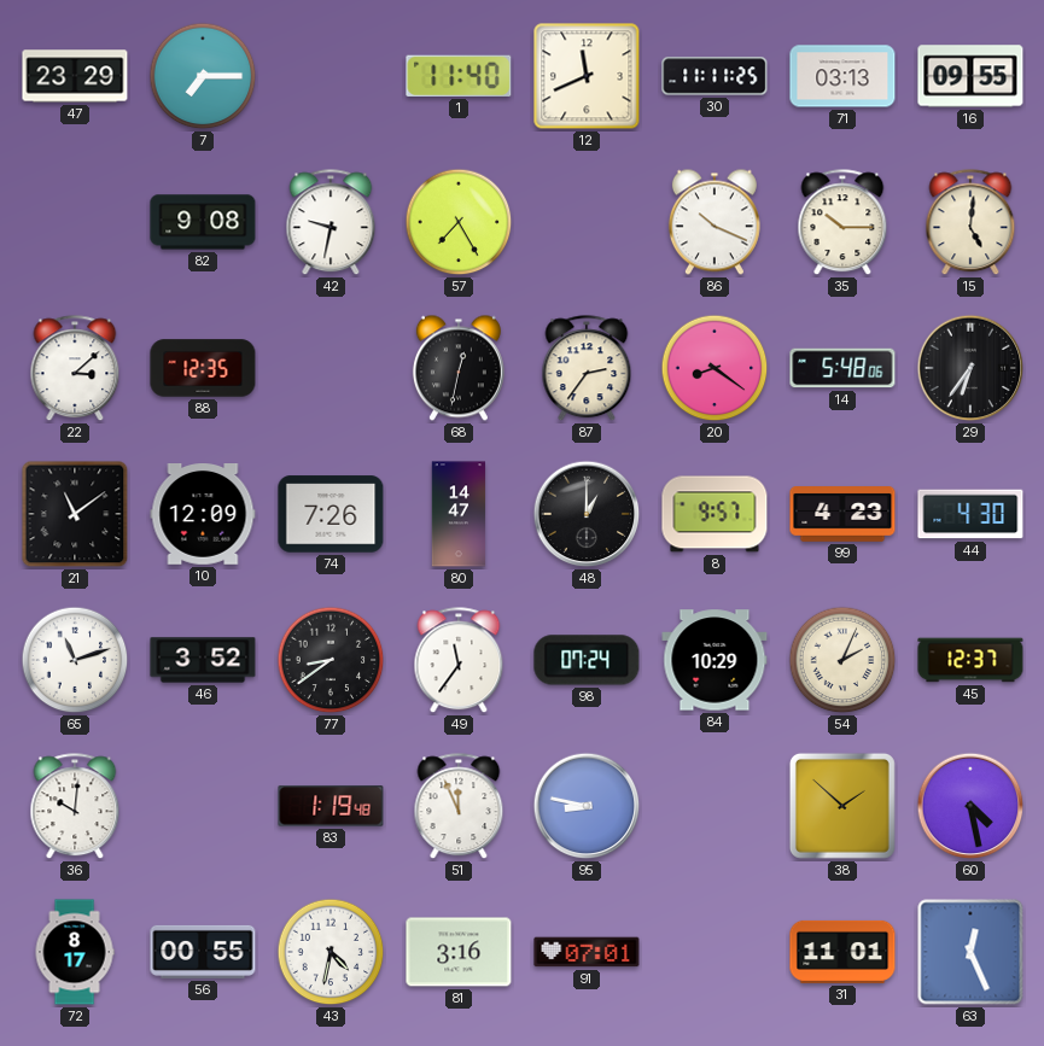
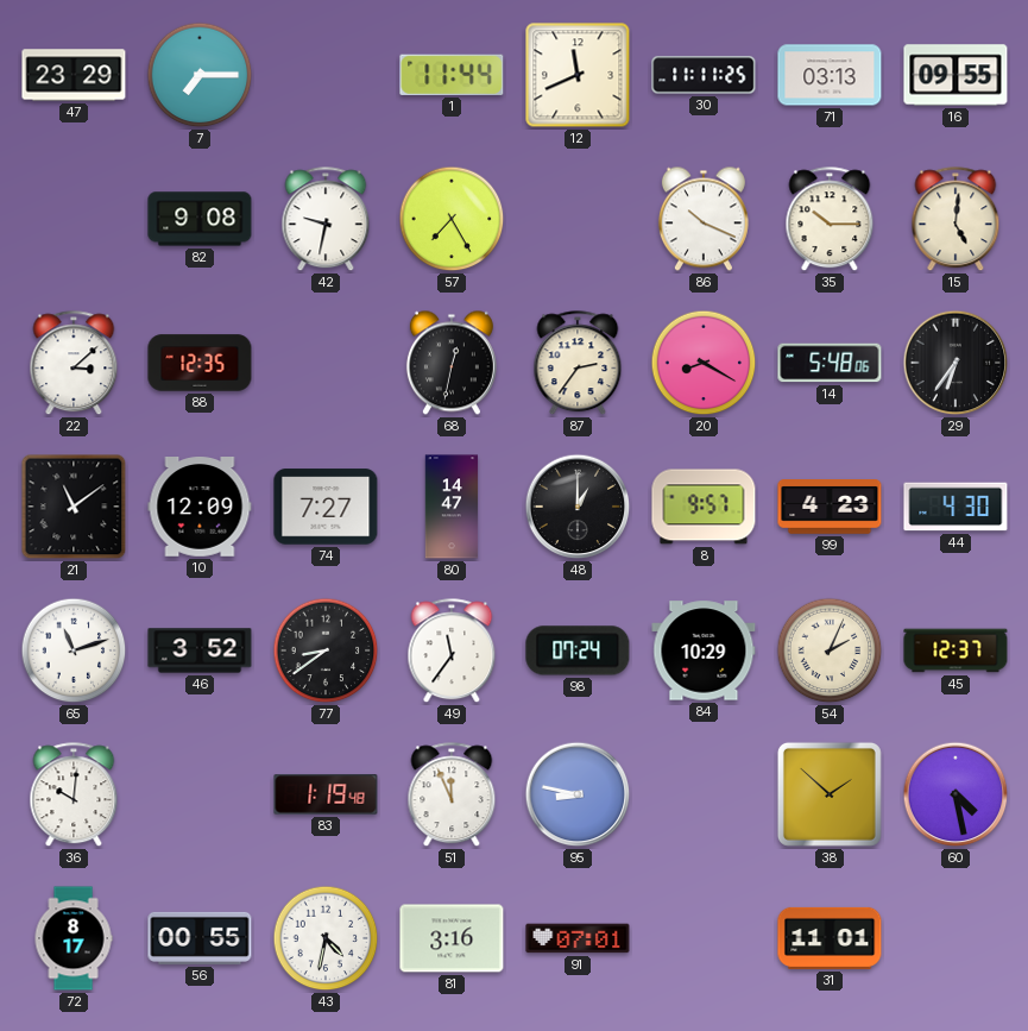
1: 11:40 -> 11:44
20: 8:21 -> 8:20
74: 7:26 -> 7:27
63: 12:26 -> none
